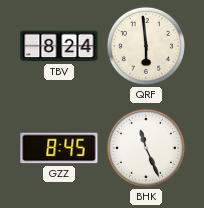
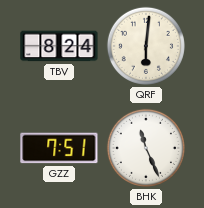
QRF: 5:59 -> 6:01
GZZ: 8:45 -> 7:51
